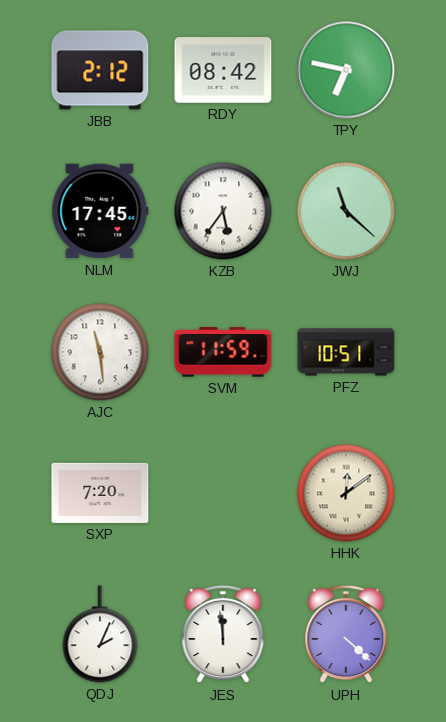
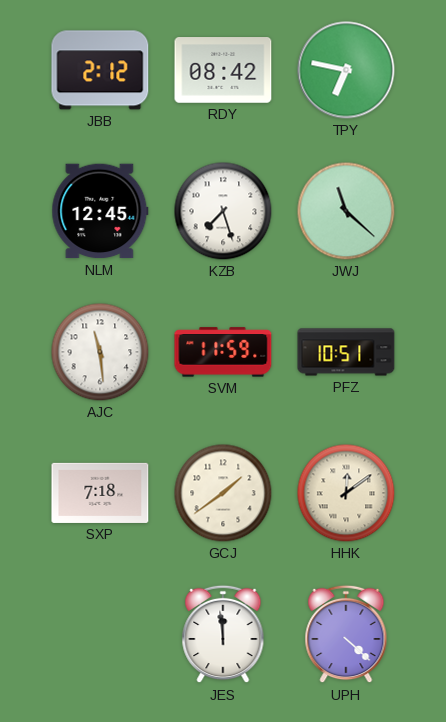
NLM: 17:45 -> 12:45
KZB: 5:36 -> 7:27
SXP: 7:20 -> 7:18
GCJ: none -> 1:39
QDJ: 2:04 -> none
